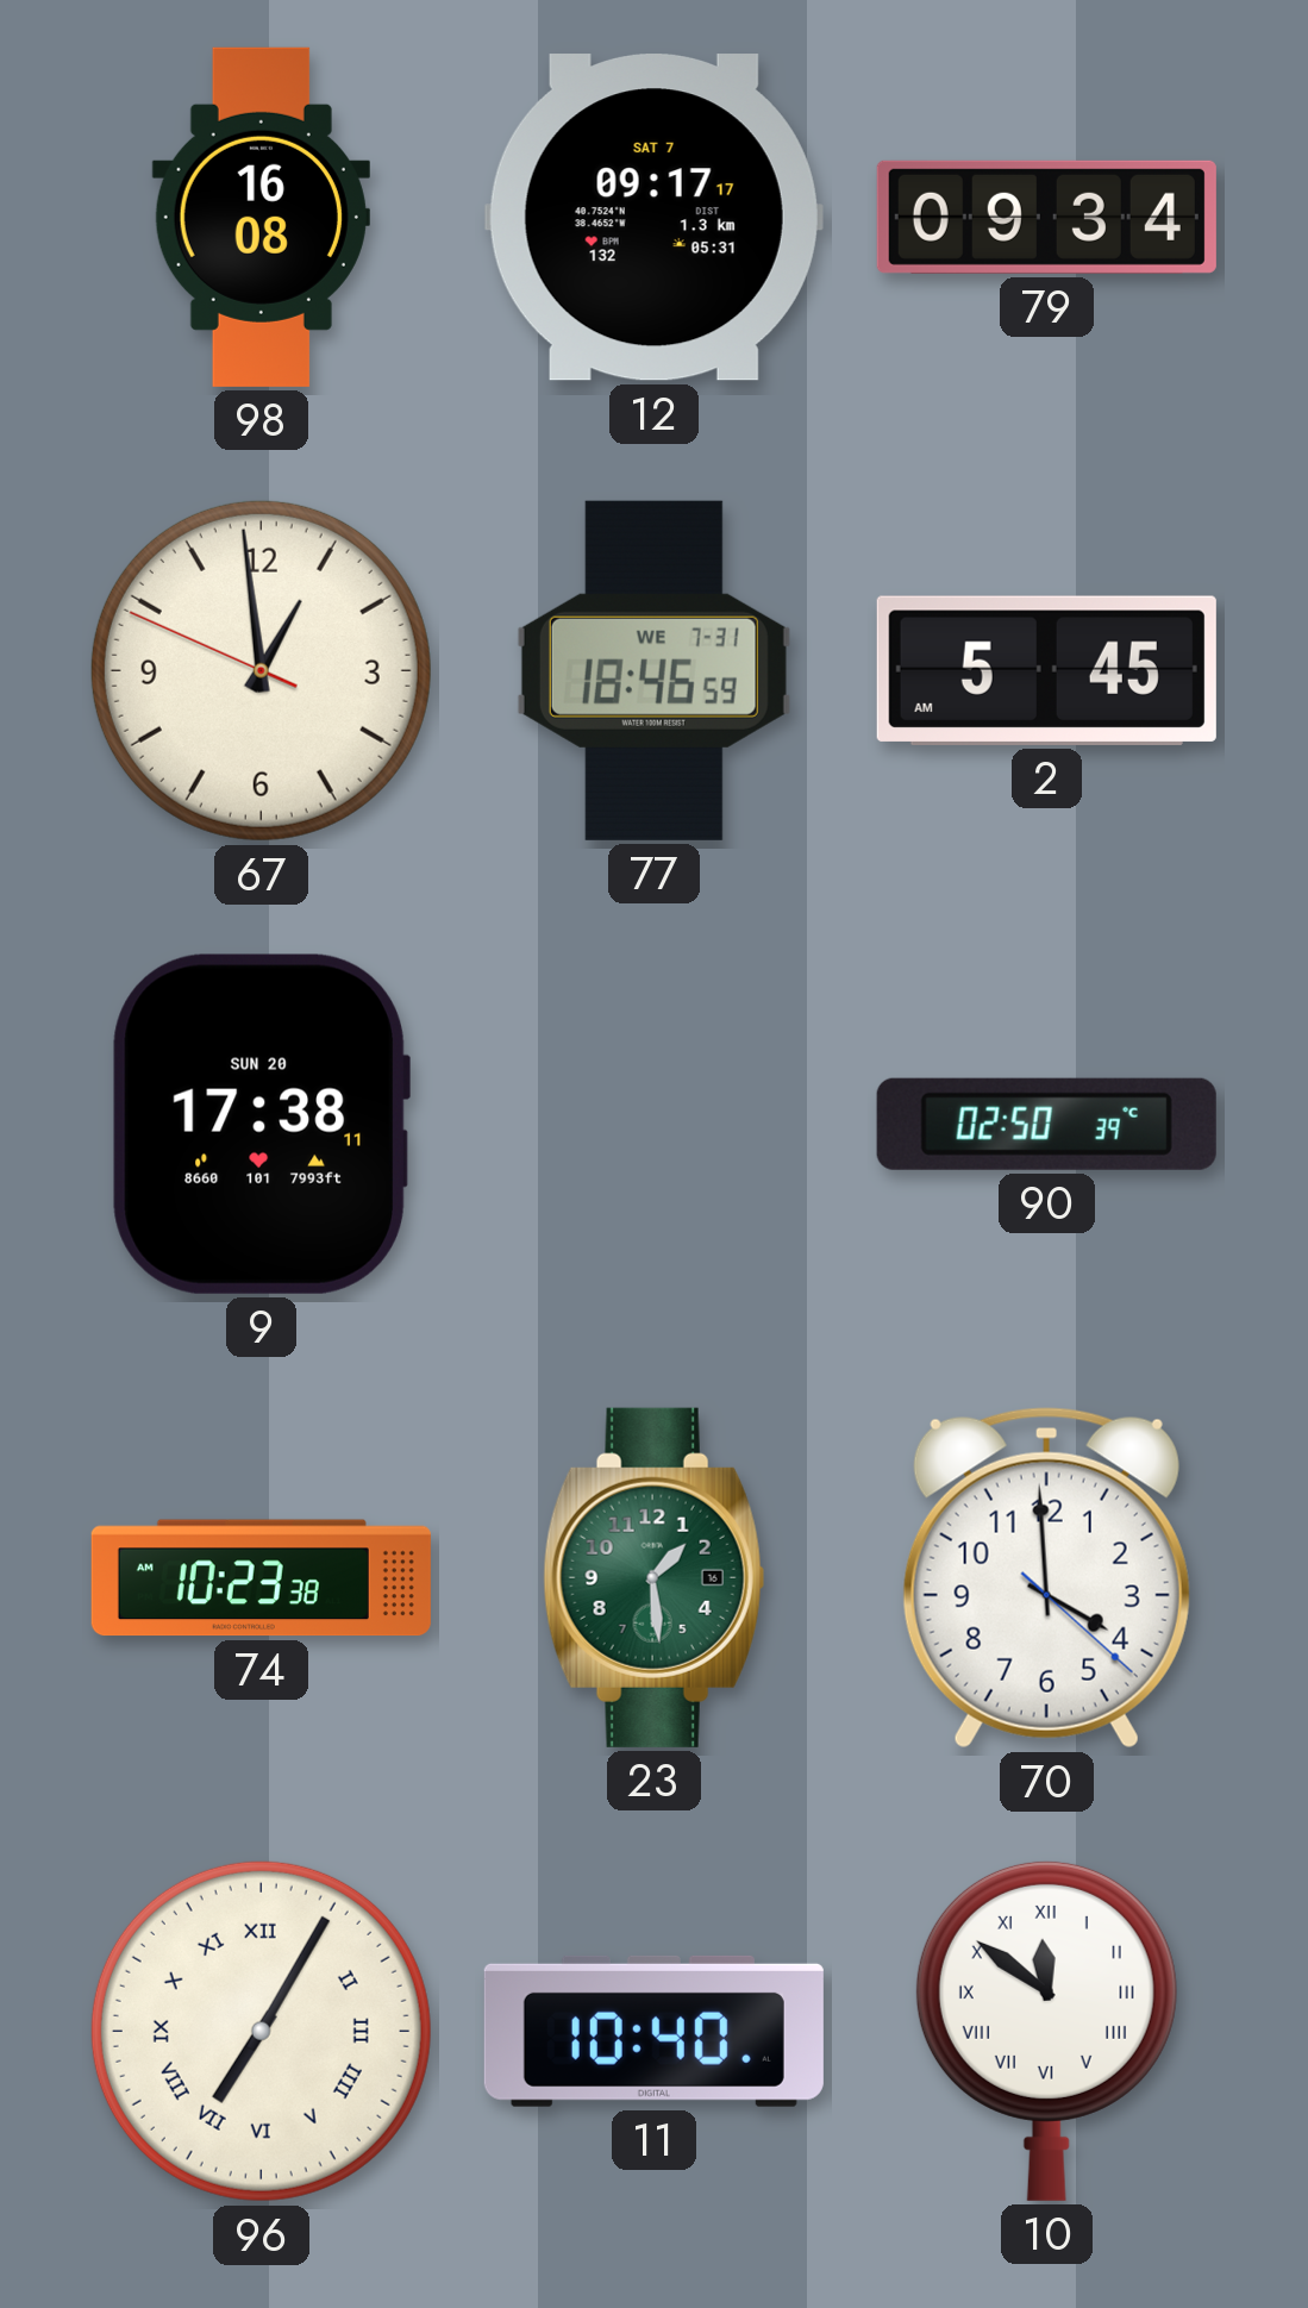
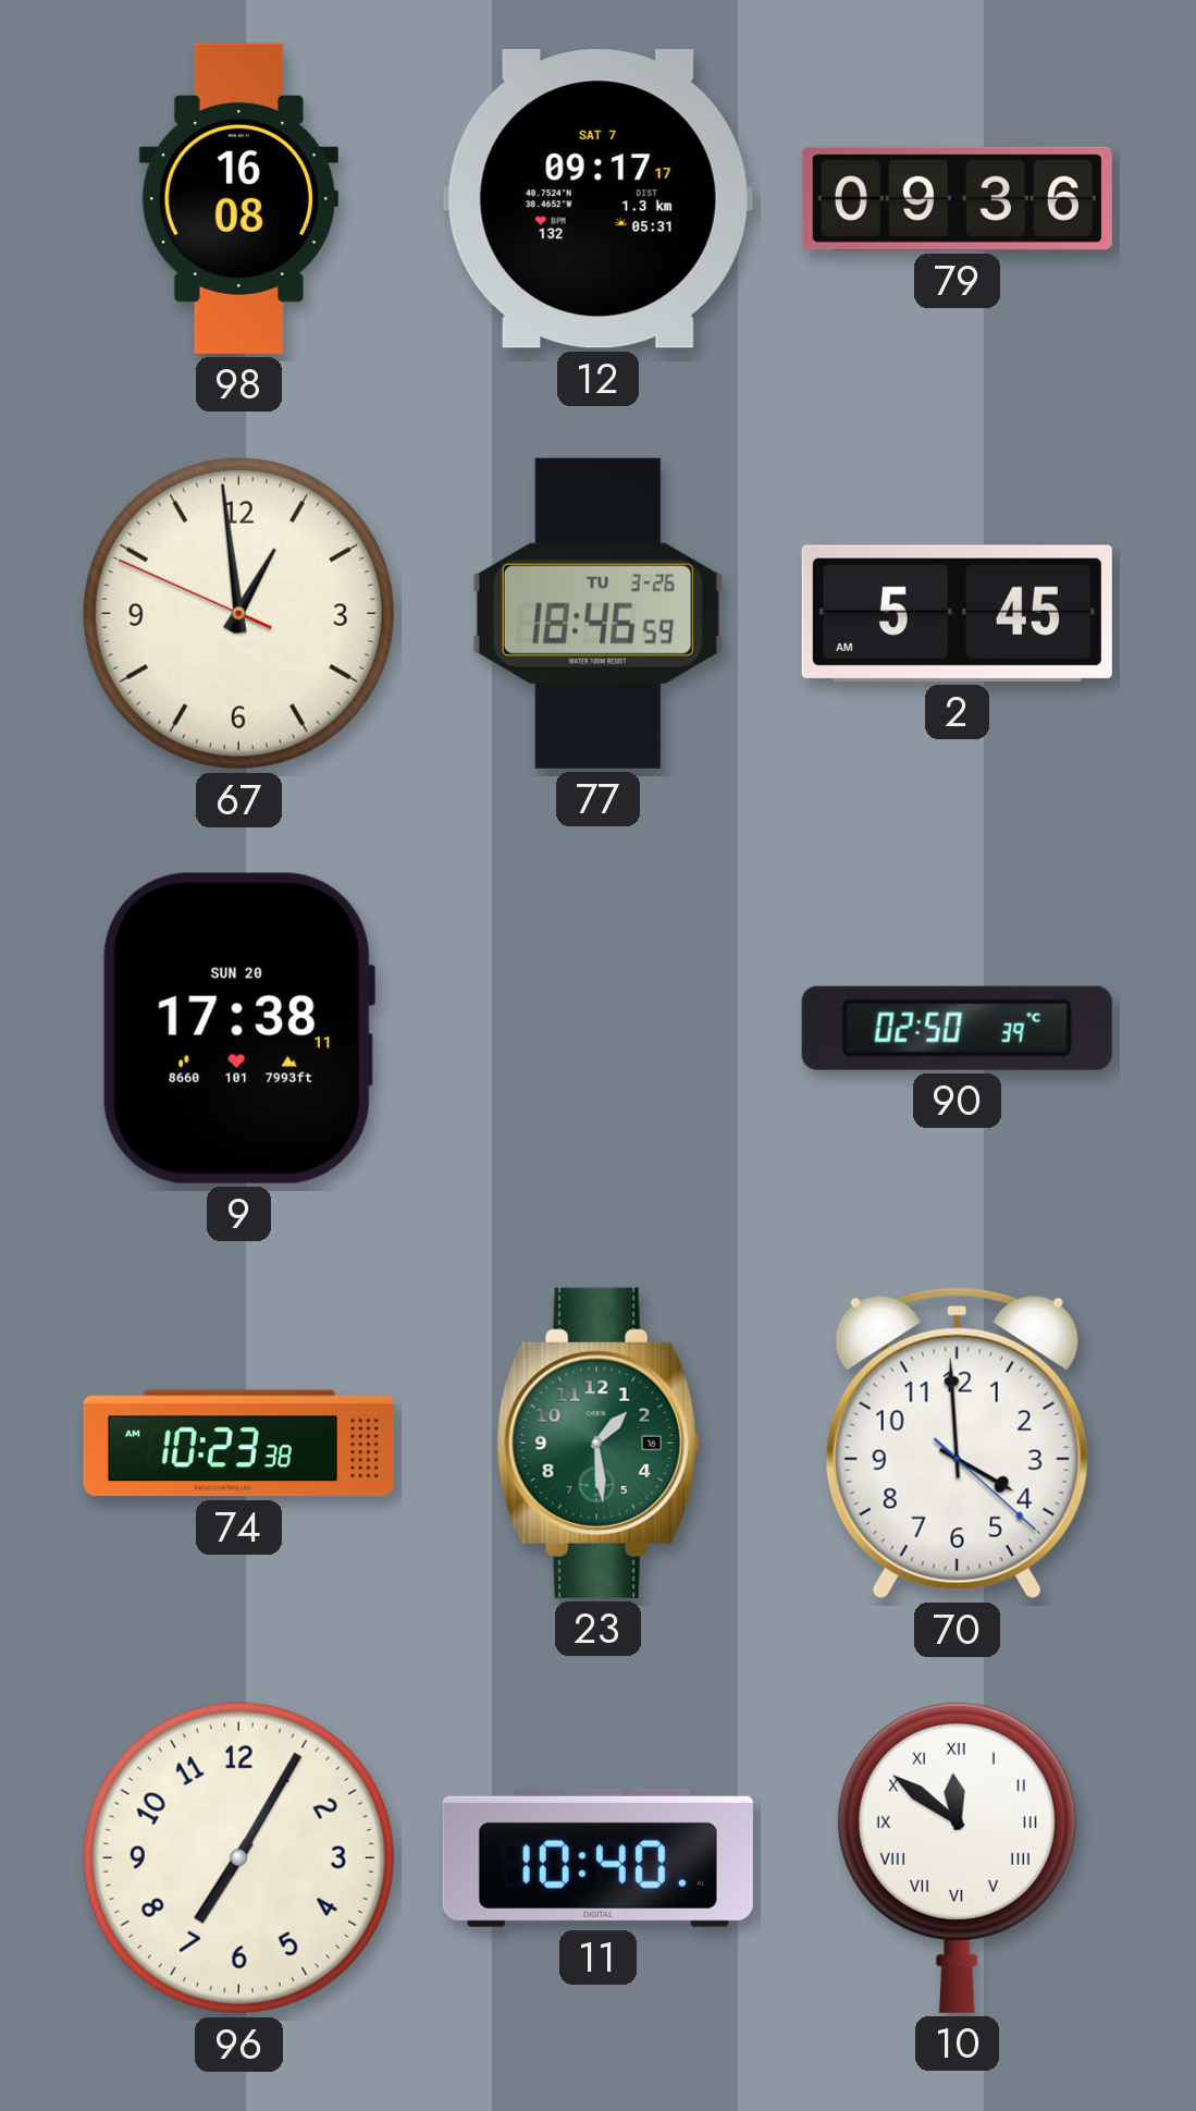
79: 09:34 -> 09:36
77 date: WE 7-31 -> TU 3-26
96 numerals: Roman -> Arabic
